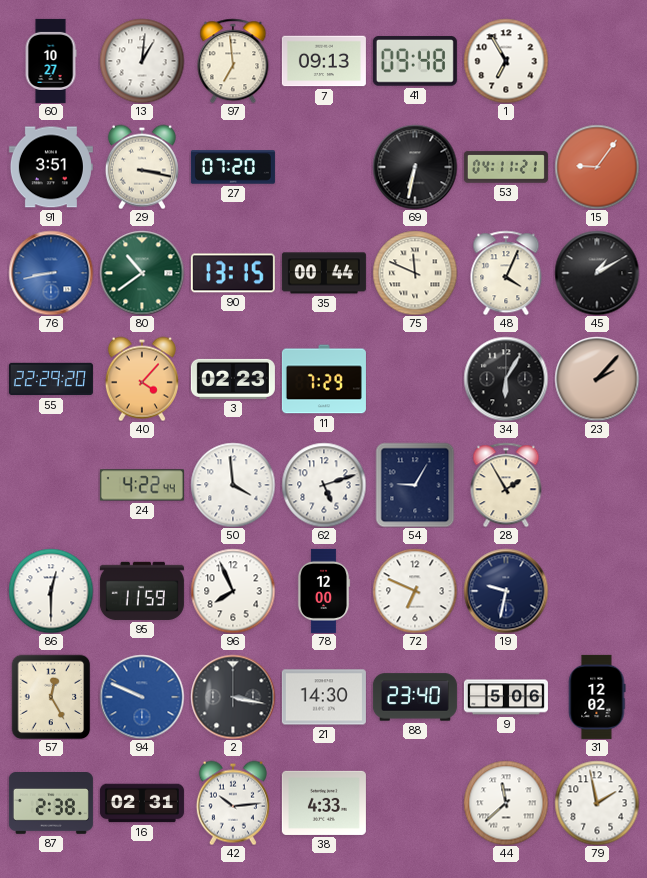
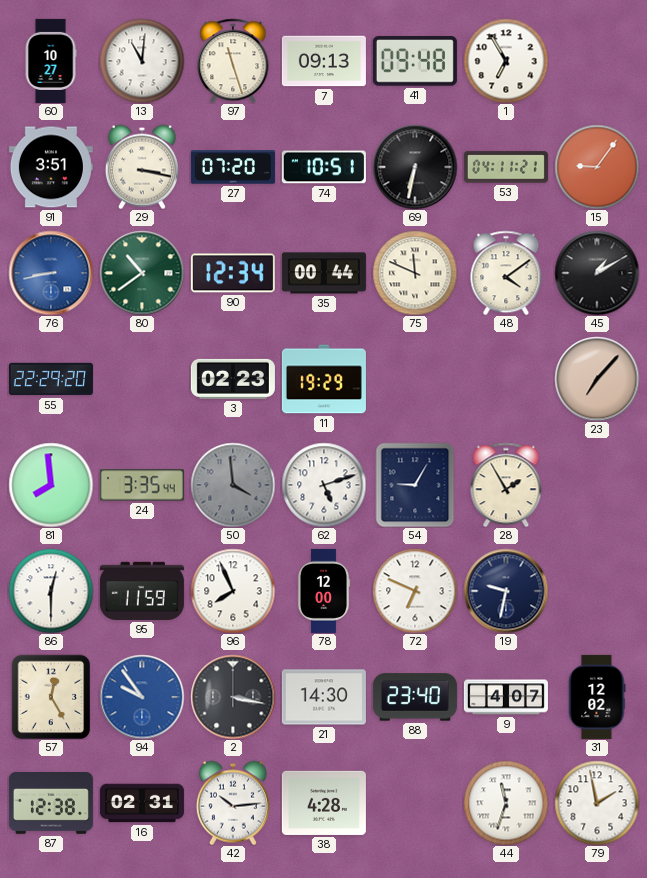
13: 1:01 -> 11:01
97: 6:59 -> 11:27
74: none -> 10:51
90: 13:15 -> 12:34
48: 4:04 -> 4:09
40: 4:07 -> none
11: 7:29 -> 19:29
34: 6:05 -> none
23: 2:07 -> 7:07
81: none -> 7:59
24: 4:22 -> 3:35
50 dial: white -> grey
94: 9:49 -> 9:54
9: 5:06 -> 4:07
87: 2:38 -> 12:38
38: 4:33 -> 4:28
44: 11:38 -> 11:33
